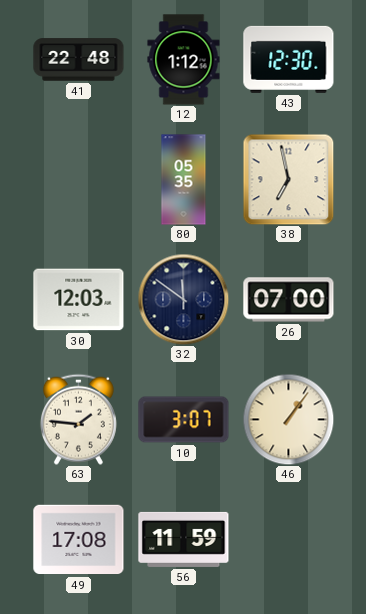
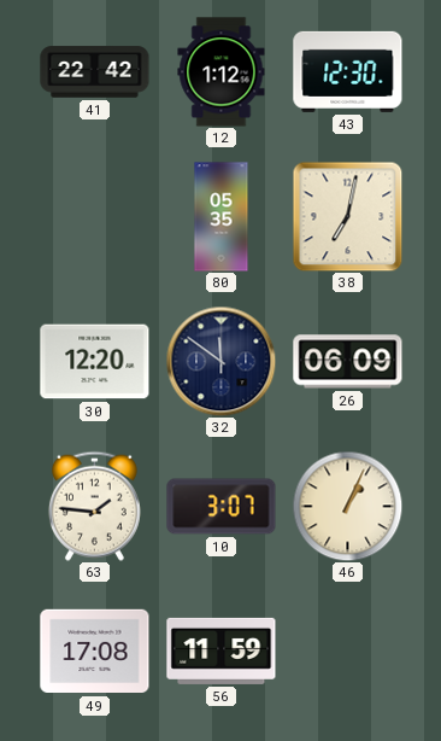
41: 22:48 -> 22:42
38: 6:58 -> 7:02
30: 12:03 -> 12:20
26: 07:00 -> 06:09
46: 1:06 -> 1:04
